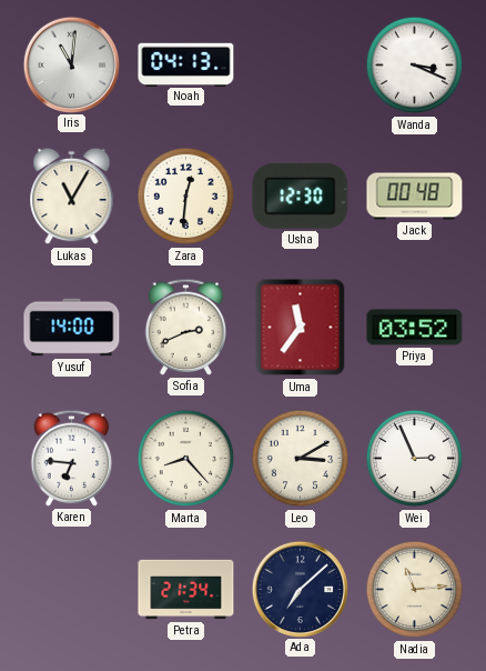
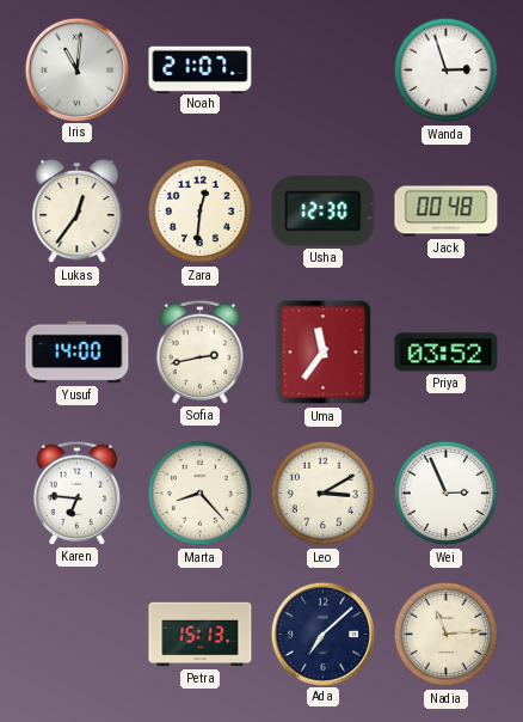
Noah: 04:13 -> 21:07
Wanda: 3:19 -> 2:57
Lukas: 11:05 -> 12:36
Sofia: 2:41 -> 2:43
Petra: 21:34 -> 15:13
